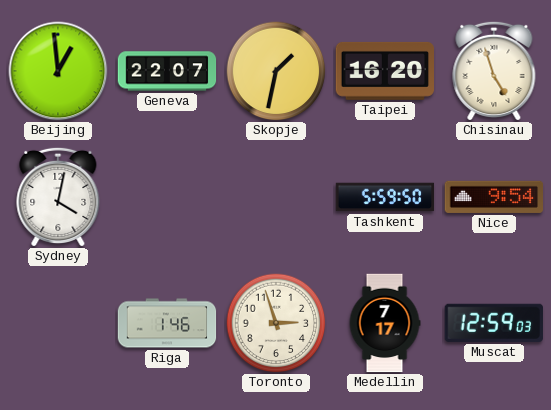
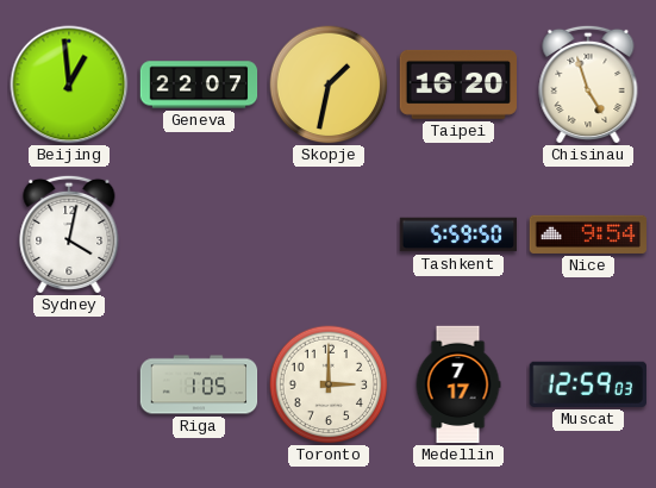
Riga: 1:46 -> 1:05
Toronto: 2:57 -> 3:00
